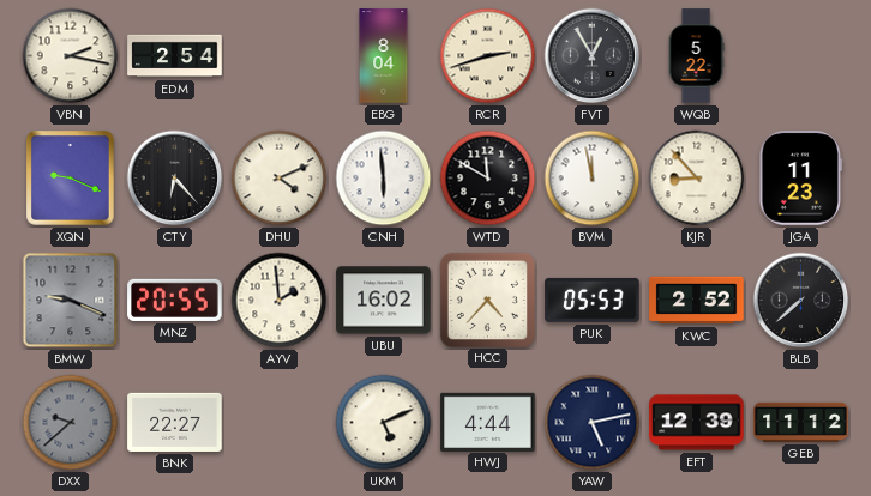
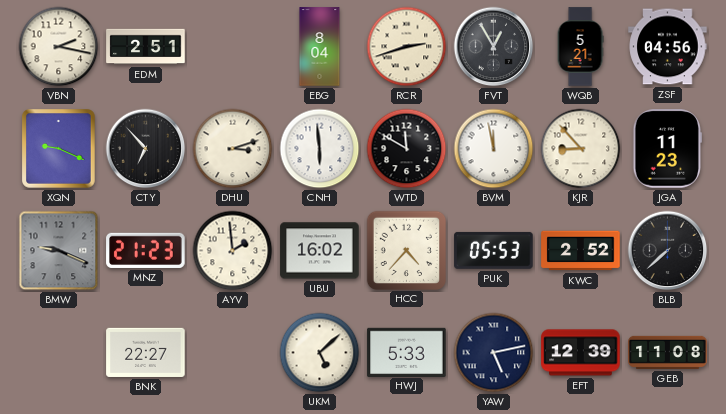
EDM: 2:54 -> 2:51
WQB: 5:22 -> 5:21
ZSF: none -> 04:56
CTY: 6:23 -> 6:53
DHU: 4:11 -> 3:12
MNZ: 20:55 -> 21:23
DXX: 9:38 -> none
UKM: 5:11 -> 5:08
HWJ: 4:44 -> 5:33
GEB: 11:12 -> 11:08
